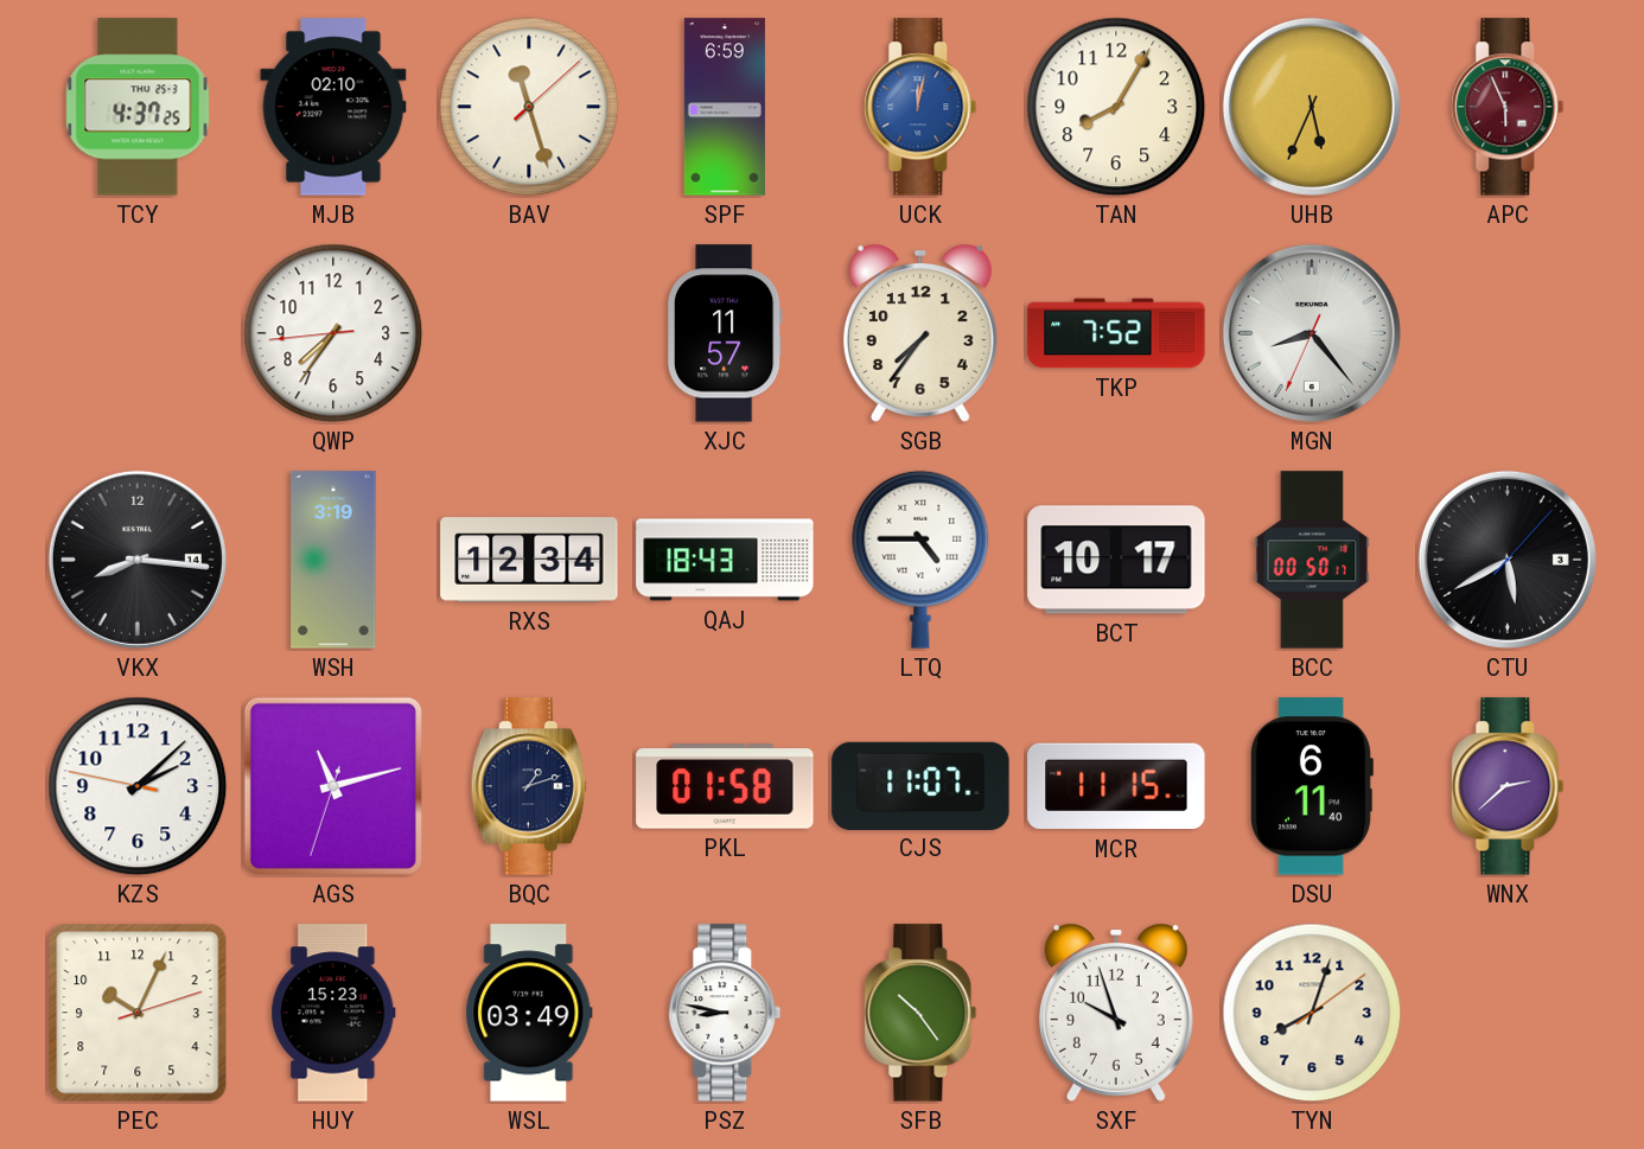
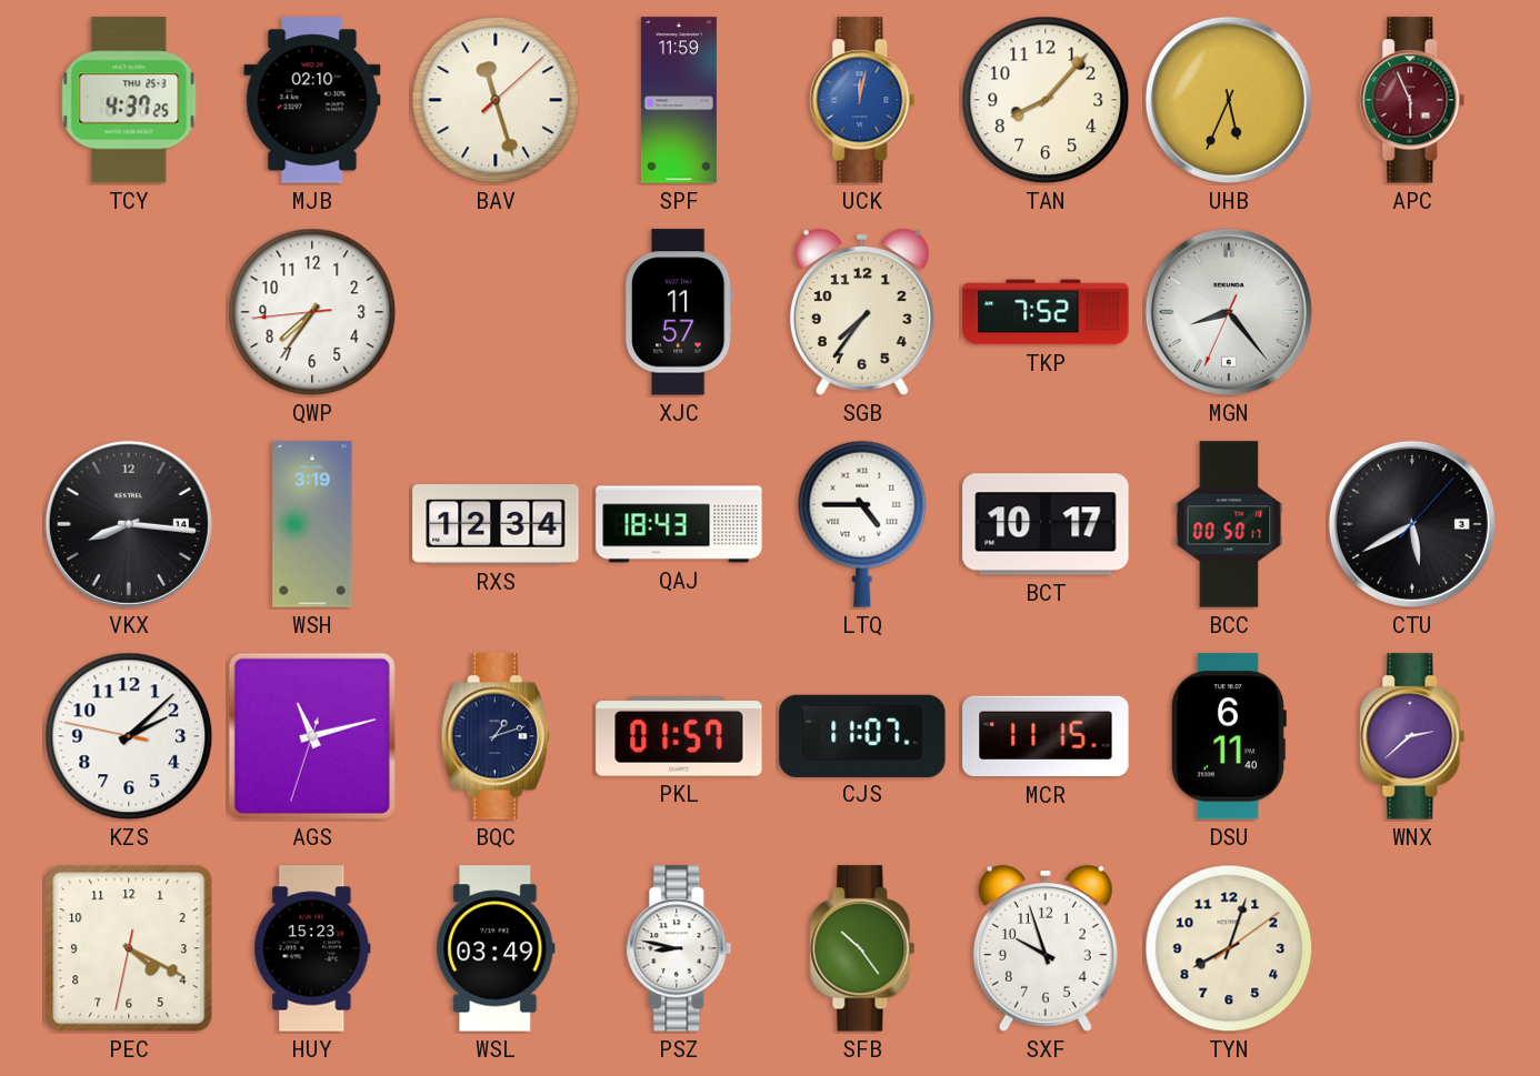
SPF: 6:59 -> 11:59
TAN: 8:05 -> 8:07
PKL: 01:58 -> 01:57
PEC: 10:04 -> 4:19
